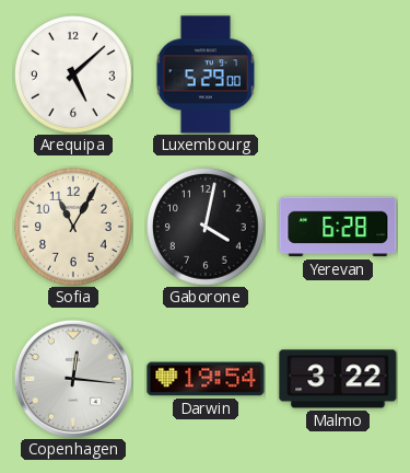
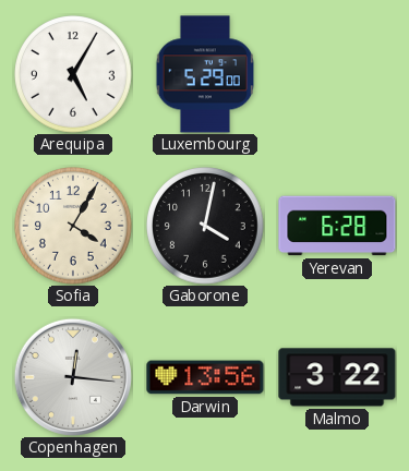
Arequipa: 5:08 -> 5:05
Sofia: 11:05 -> 4:05
Darwin: 19:54 -> 13:56
